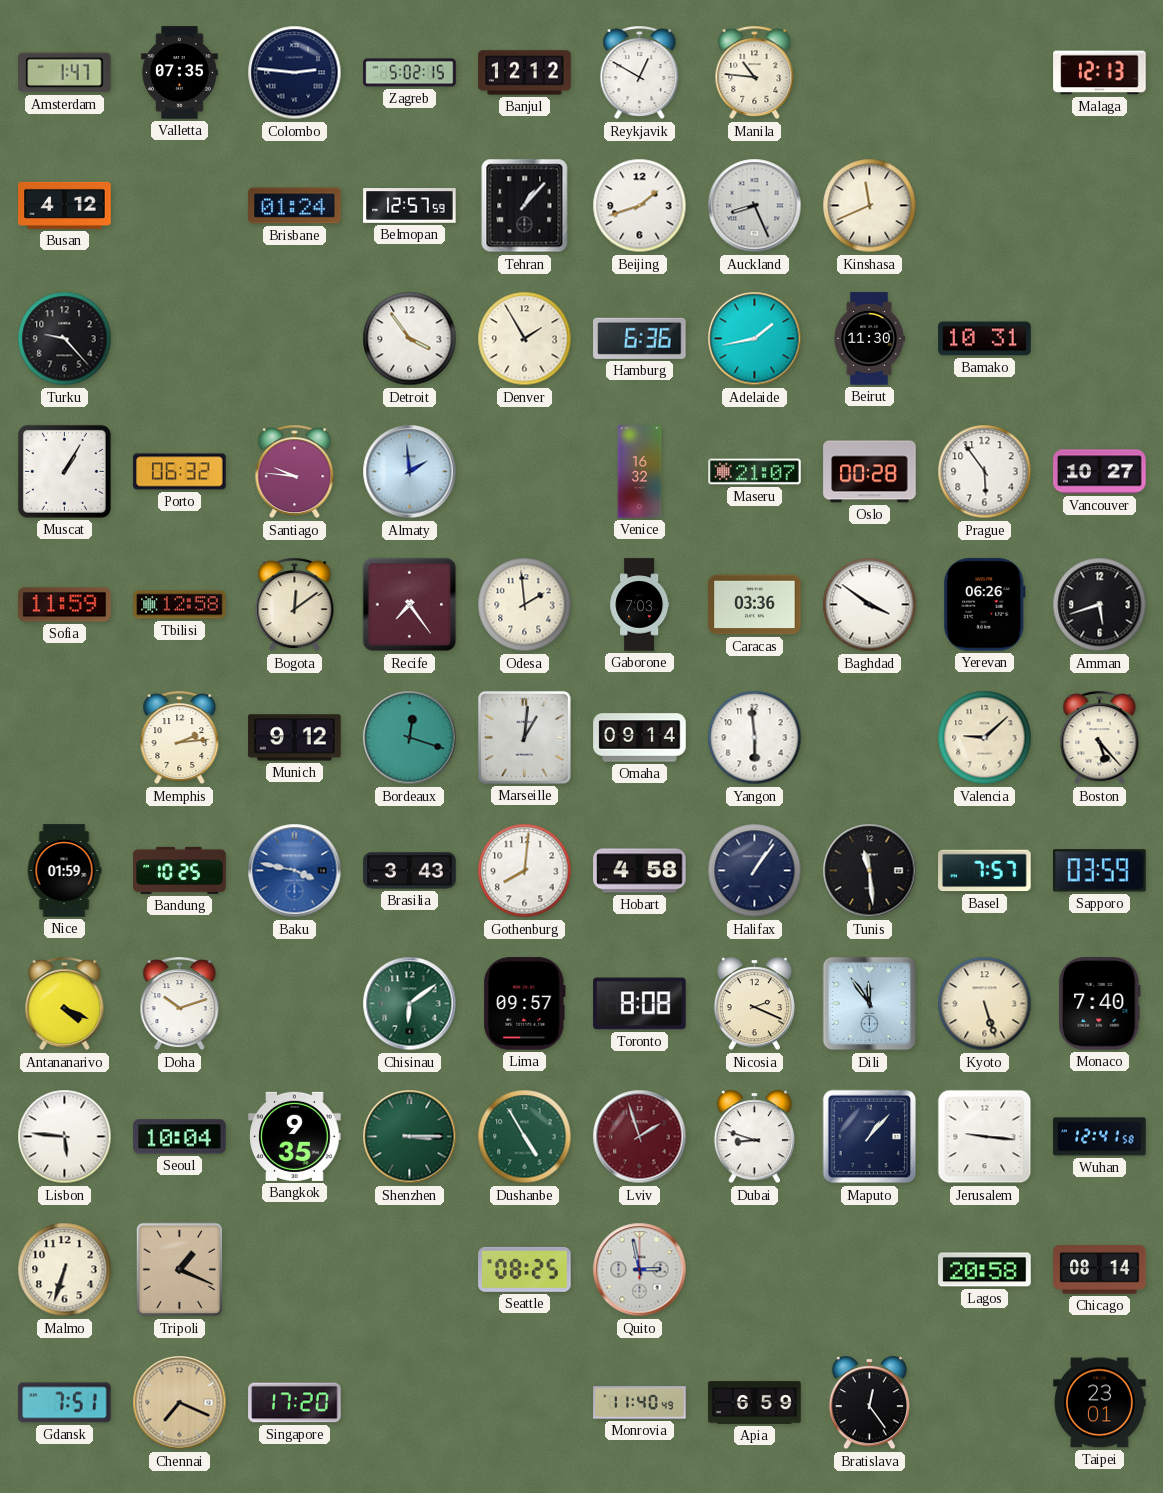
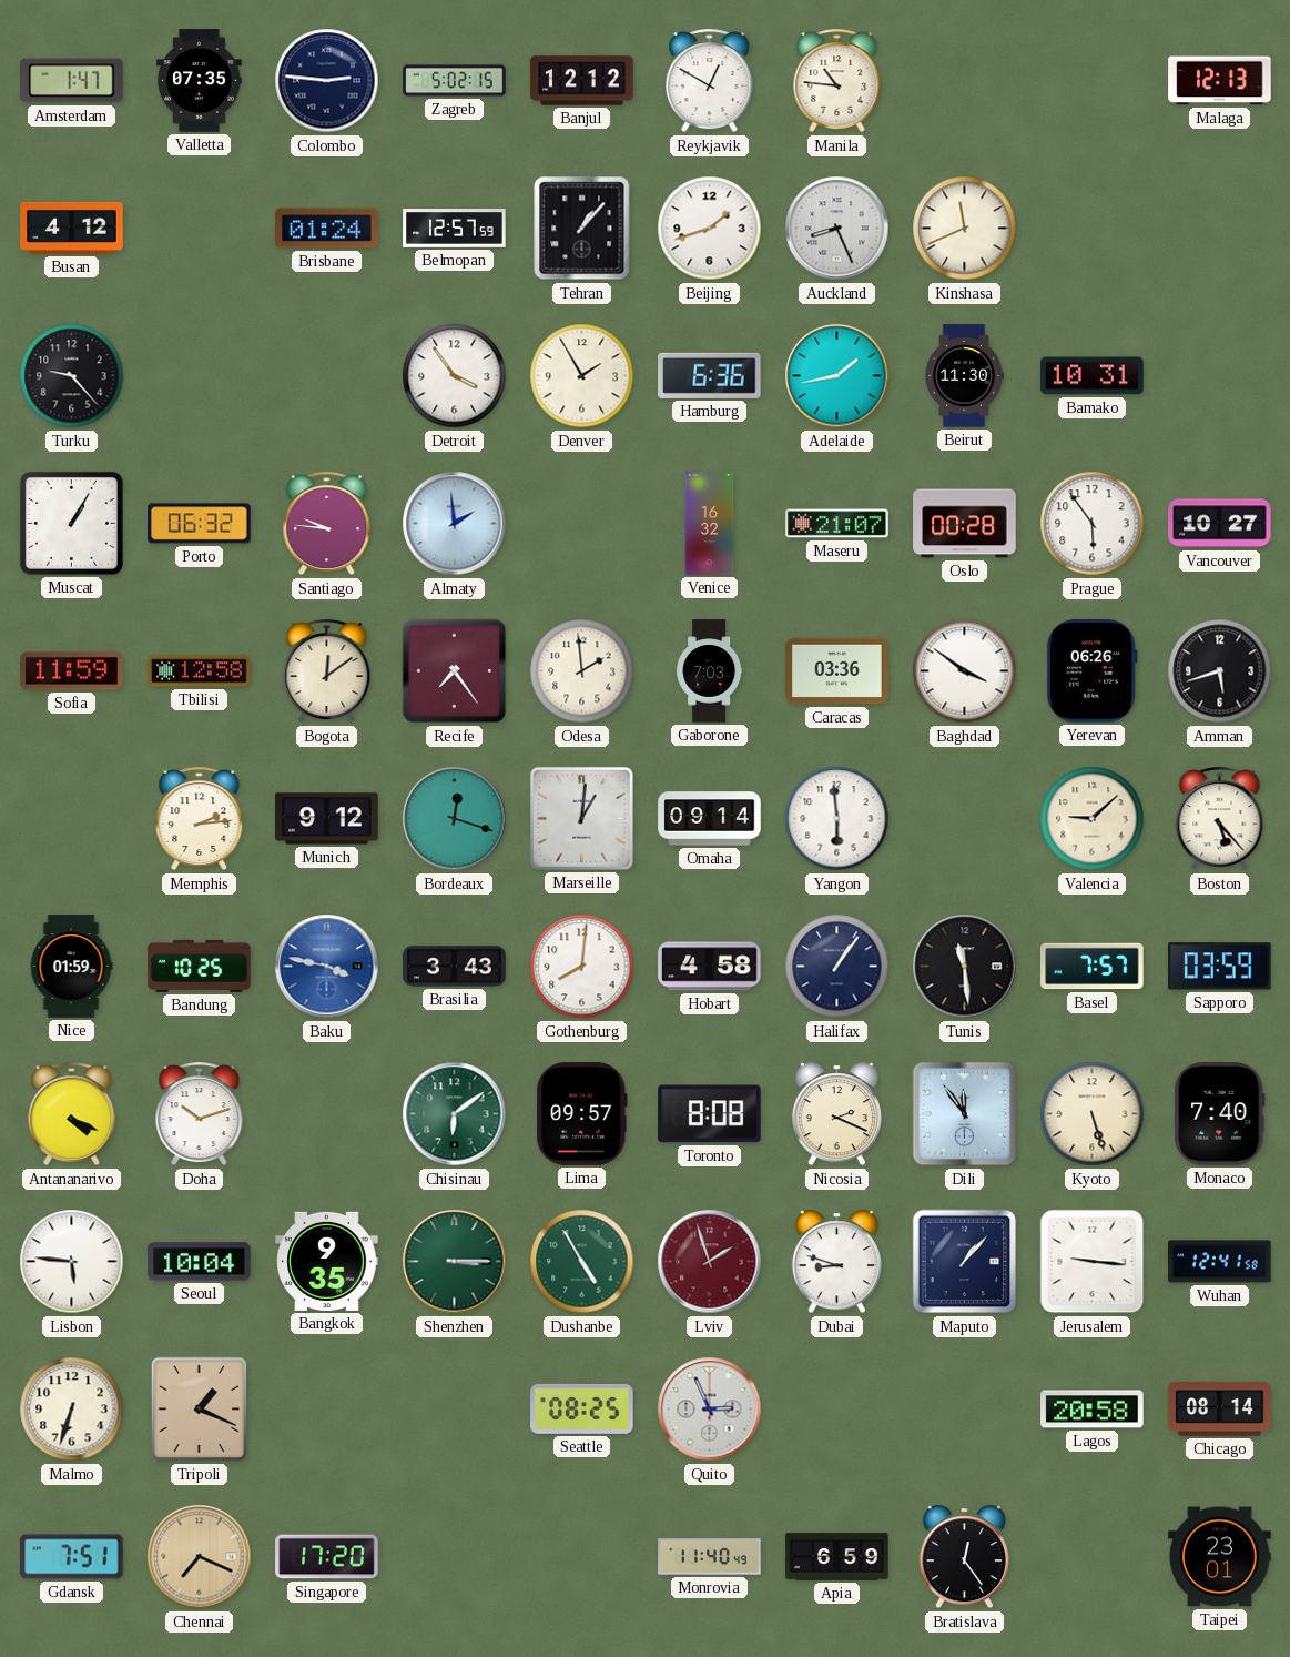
Quito: 2:58 -> 2:56
